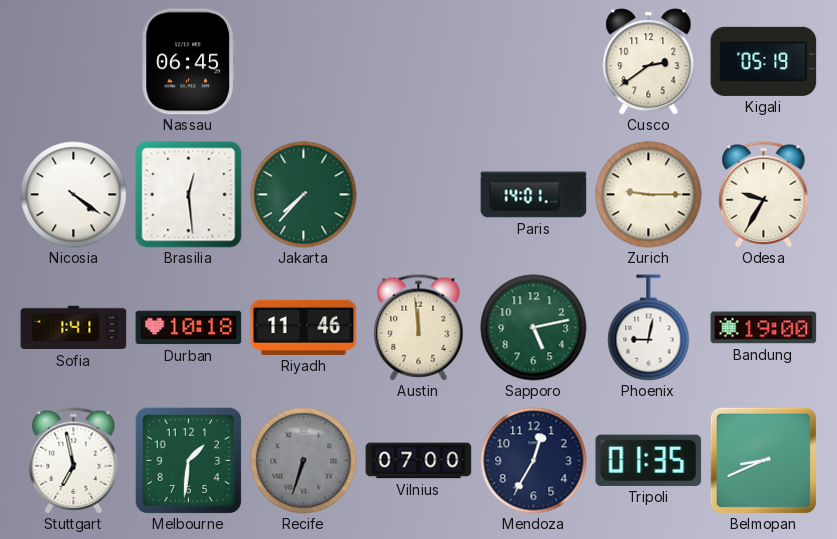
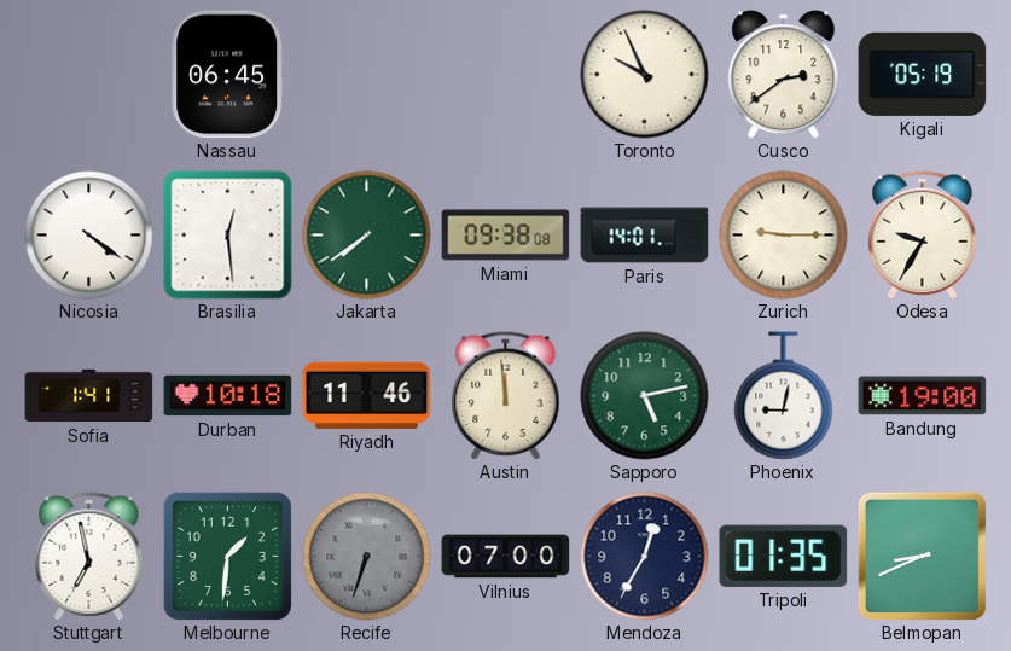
Toronto: none -> 9:56
Jakarta: 7:37 -> 7:39
Miami: none -> 09:38
